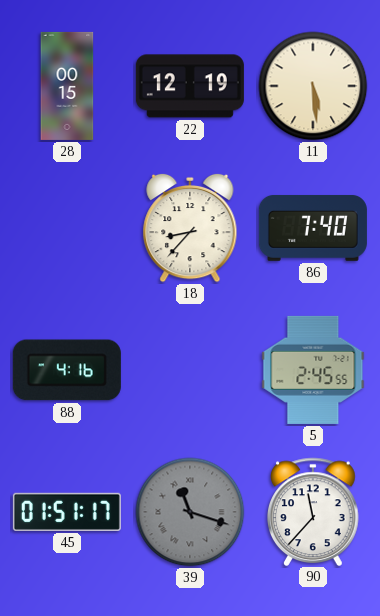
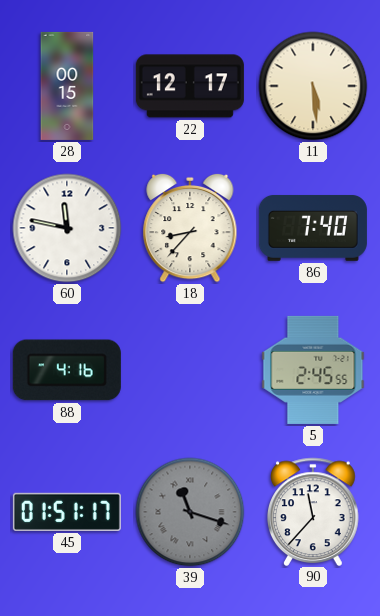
22: 12:19 -> 12:17
60: none -> 11:47
